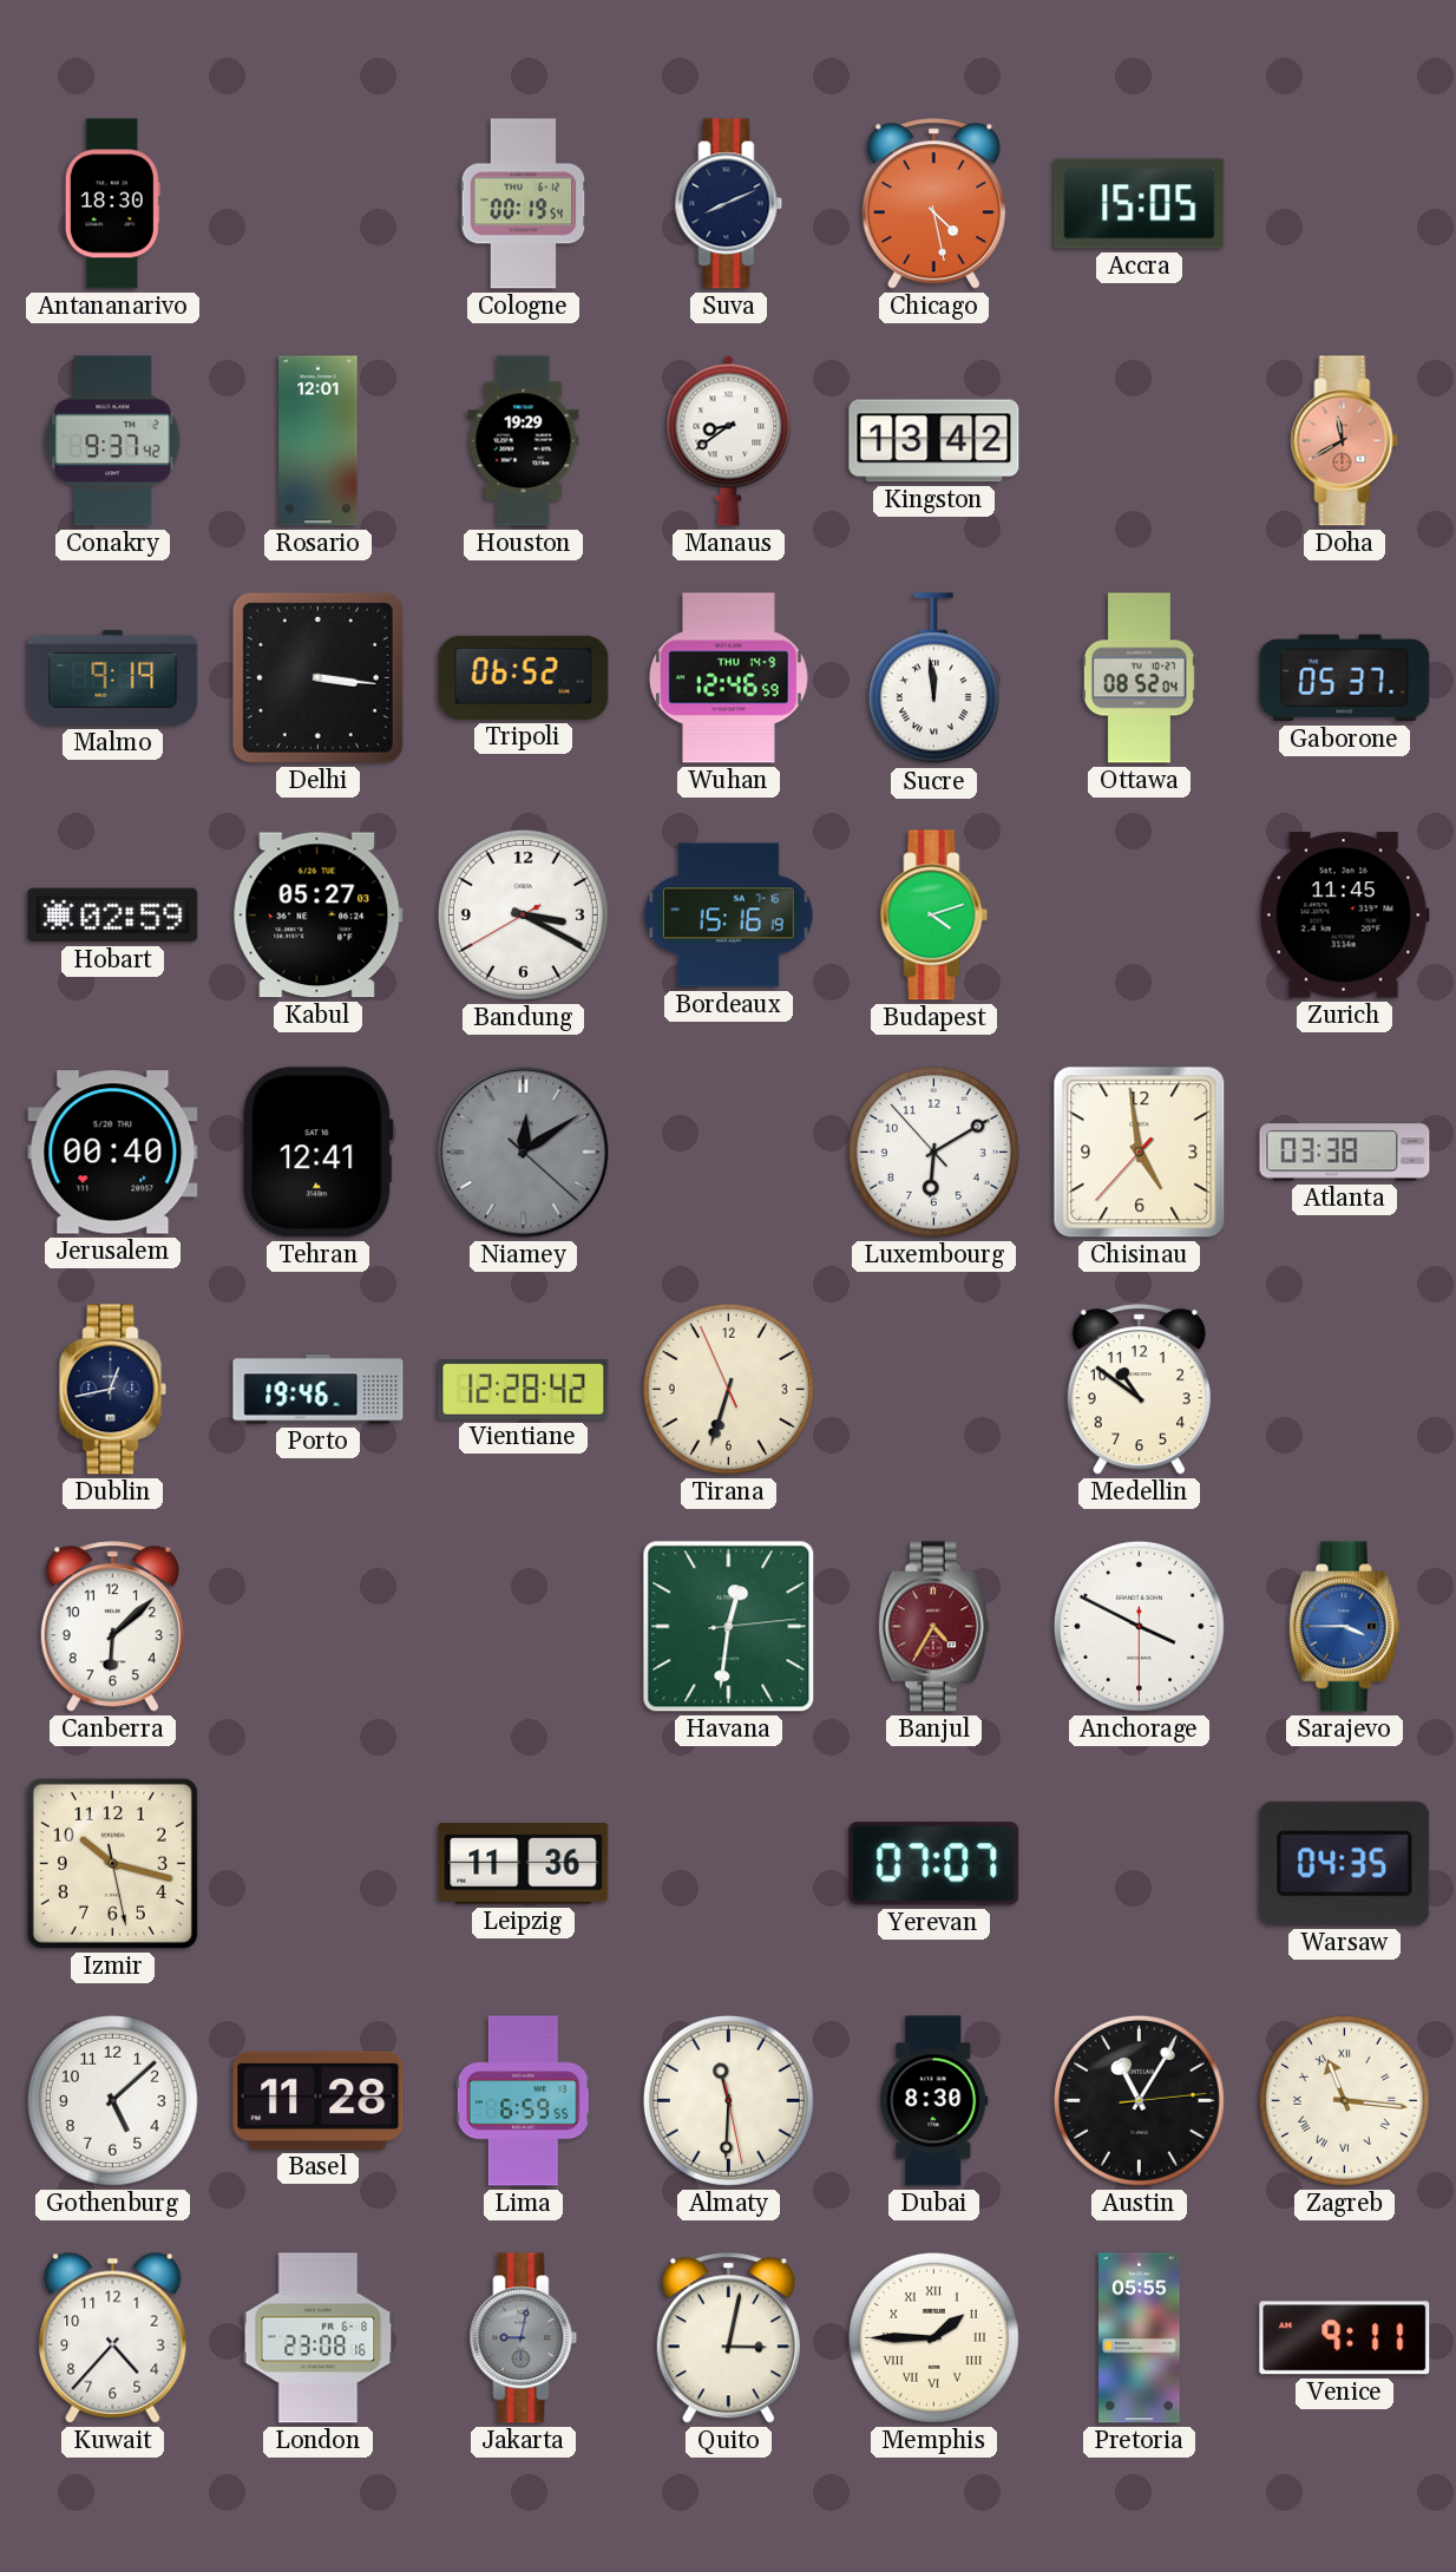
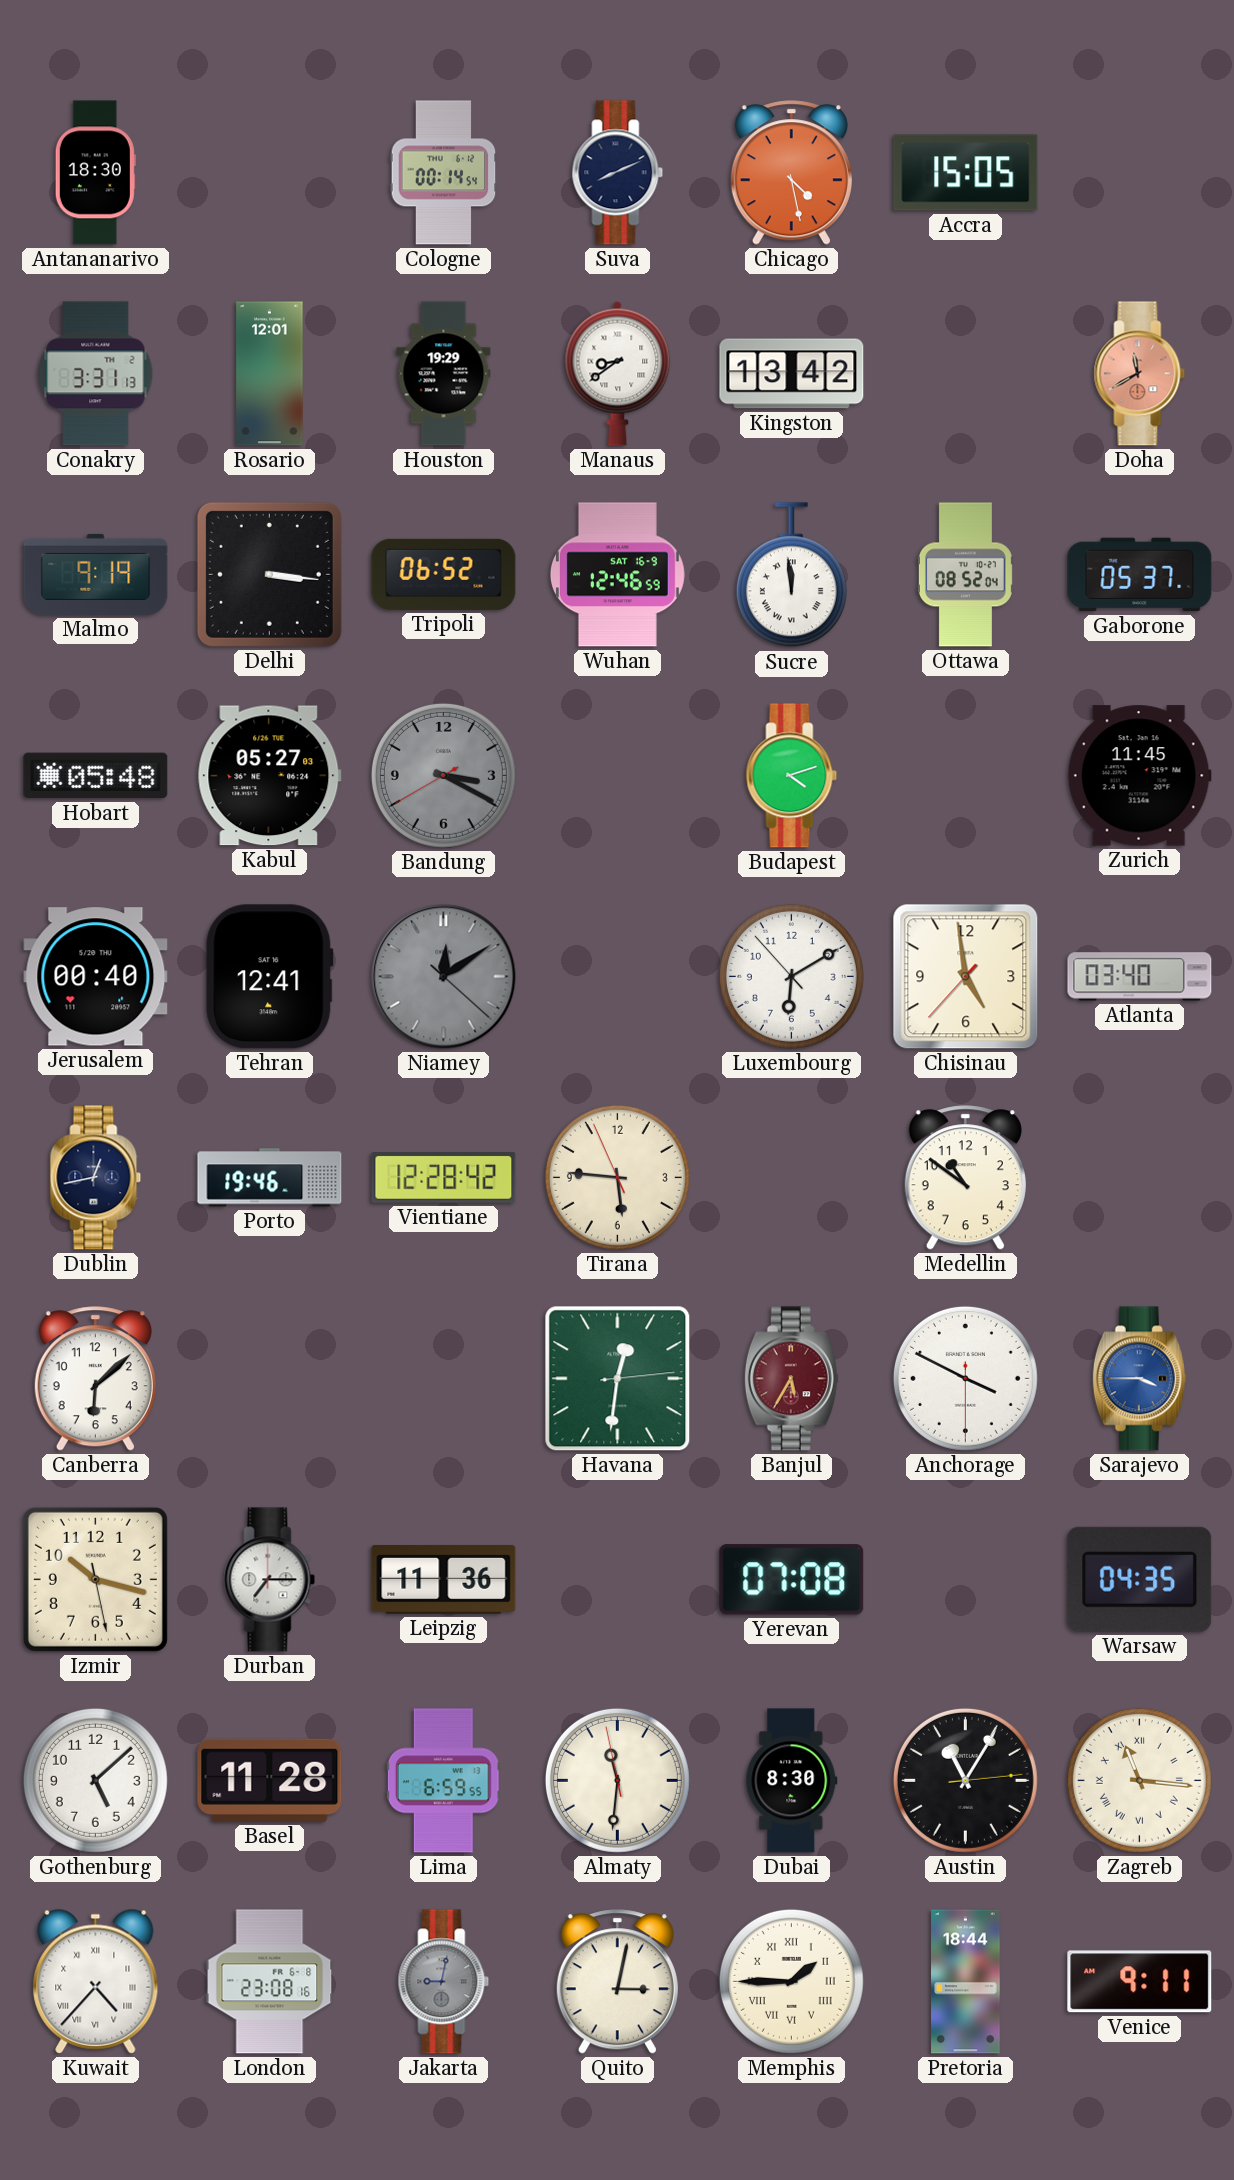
Cologne: 00:19 -> 00:14
Conakry: 9:37 -> 3:31
Wuhan date: THU 14-9 -> SAT 16-9
Hobart: 02:59 -> 05:48
Bandung dial: white -> grey
Bordeaux: 15:16 -> none
Atlanta: 03:38 -> 03:40
Tirana: 6:32 -> 5:45
Banjul: 4:35 -> 5:35
Durban: none -> 7:15
Yerevan: 07:07 -> 07:08
Almaty: 11:30:28 -> 11:30:58
Kuwait numerals: Arabic -> Roman
Pretoria: 05:55 -> 18:44
